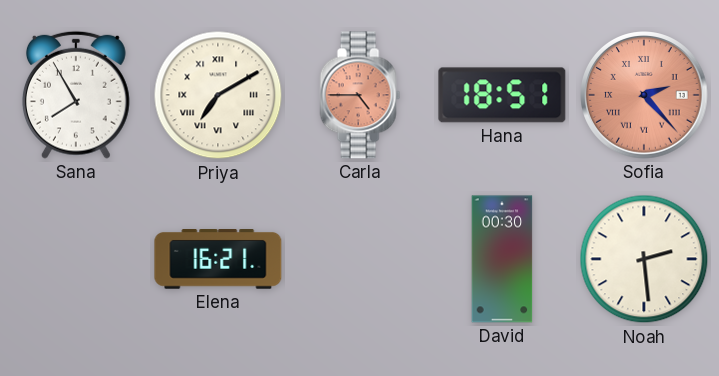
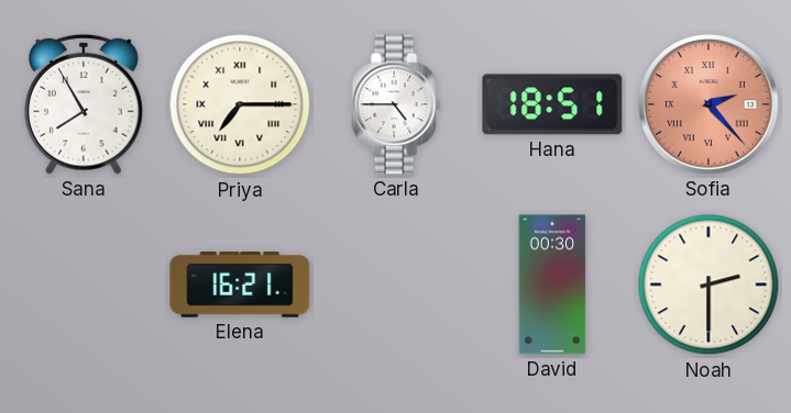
Priya: 7:10 -> 7:15
Carla dial: salmon -> white
Noah: 2:29 -> 2:30
